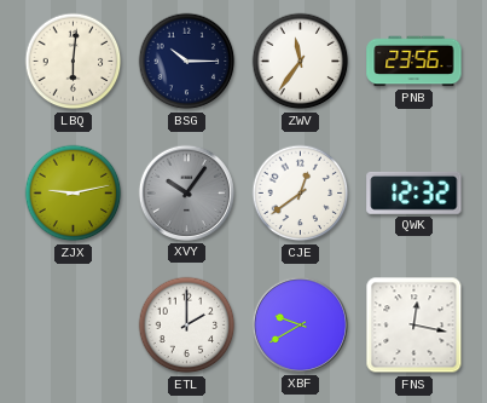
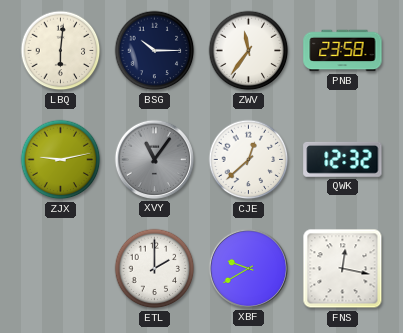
PNB: 23:56 -> 23:58
XVY: 10:06 -> 11:06
CJE: 12:39 -> 12:38
